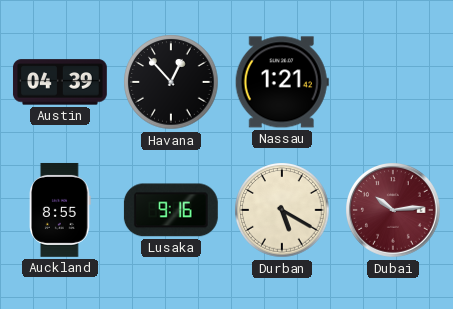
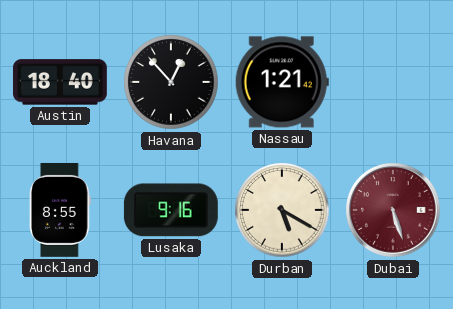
Austin: 04:39 -> 18:40
Dubai: 10:14 -> 5:27
